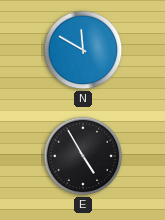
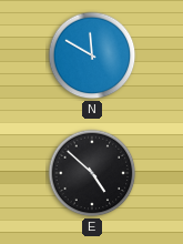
E: 4:55 -> 4:52
